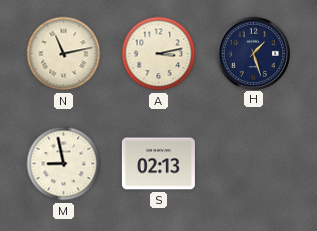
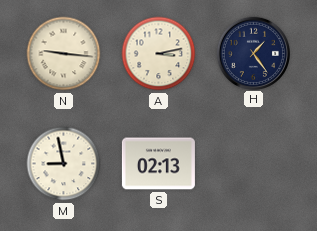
N: 11:13 -> 9:16
H: 1:27 -> 1:24
